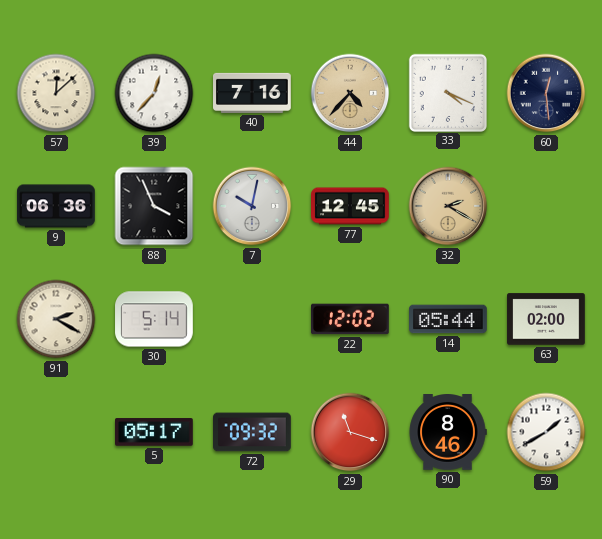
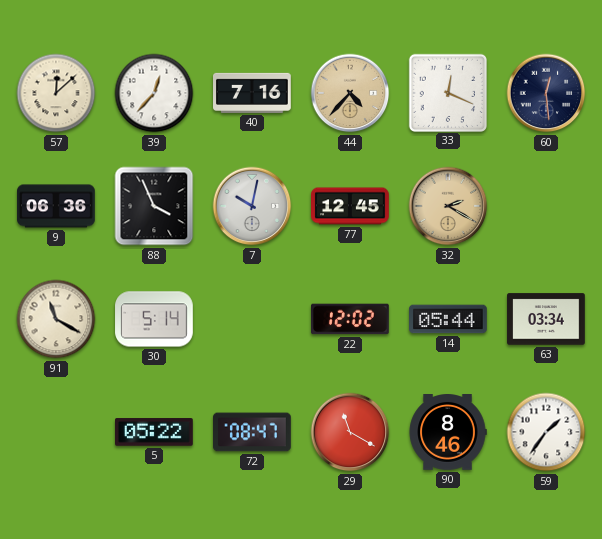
33: 4:19 -> 12:19
91: 2:20 -> 11:20
63: 02:00 -> 03:34
5: 05:17 -> 05:22
72: 09:32 -> 08:47
29: 11:18 -> 11:20
59: 1:40 -> 1:36
